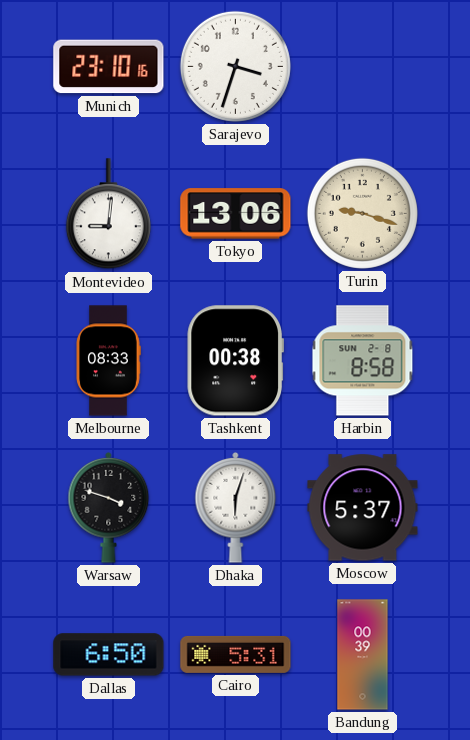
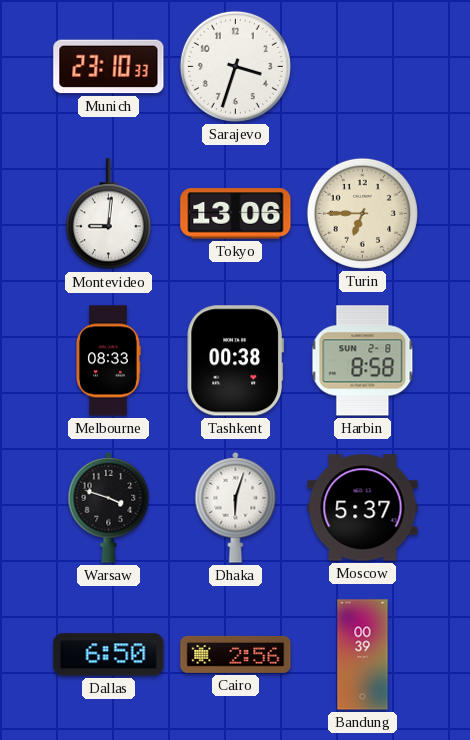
Munich: 23:10:16 -> 23:10:33
Turin: 9:18 -> 6:45
Cairo: 5:31 -> 2:56
